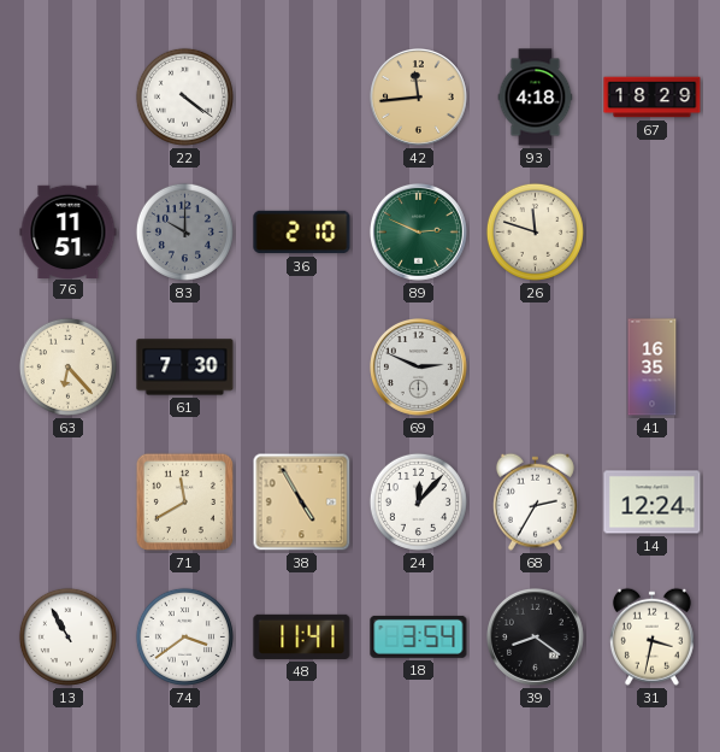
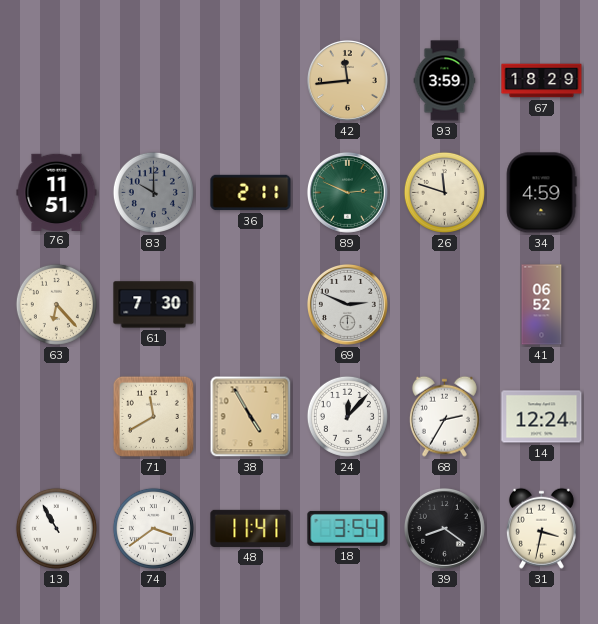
22: 4:21 -> none
93: 4:18 -> 3:59
36: 2:10 -> 2:11
34: none -> 4:59
41: 16:35 -> 06:52
